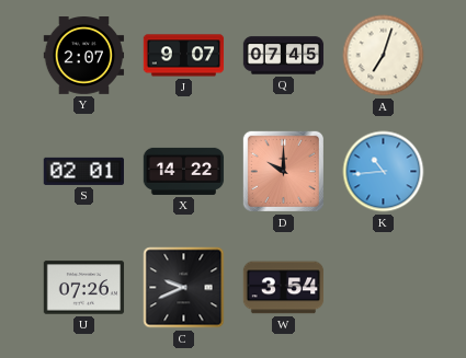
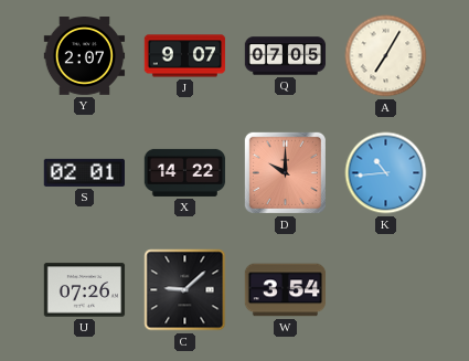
Q: 07:45 -> 07:05
A: 7:03 -> 7:05
C: 9:41 -> 9:08
